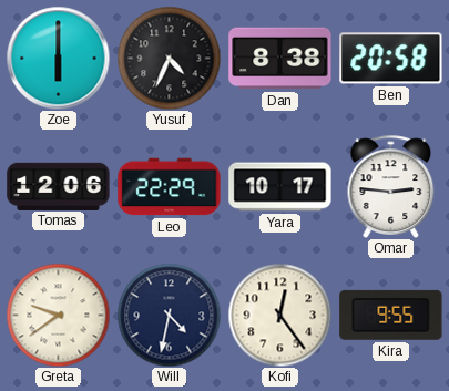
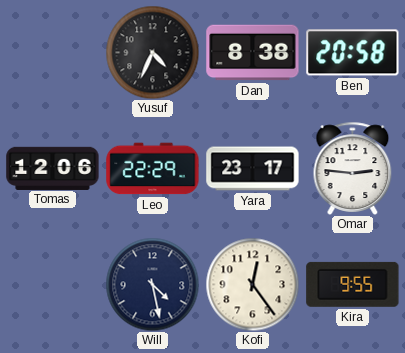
Zoe: 6:00 -> none
Yara: 10:17 -> 23:17
Greta: 9:39 -> none
Will: 4:32 -> 4:28
